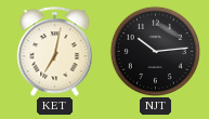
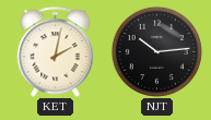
KET: 7:02 -> 2:02
